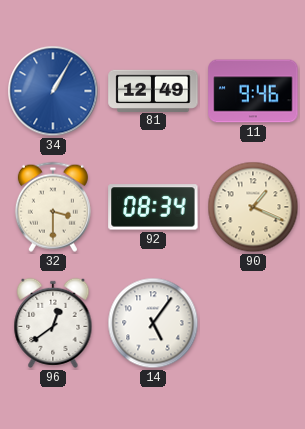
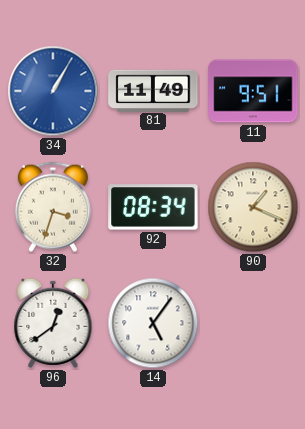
81: 12:49 -> 11:49
11: 9:46 -> 9:51
32: 3:30 -> 3:33
